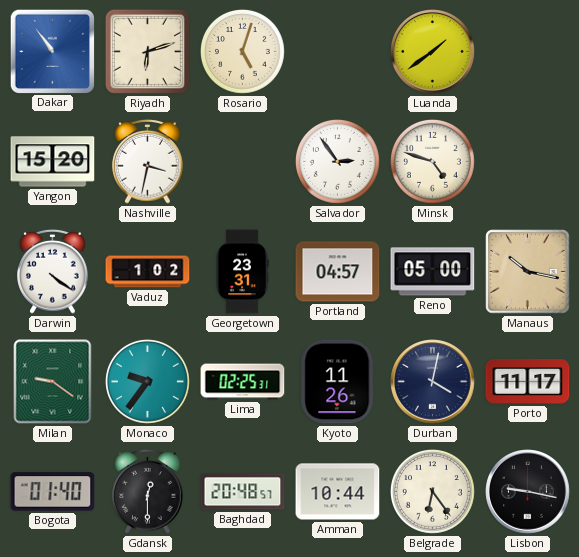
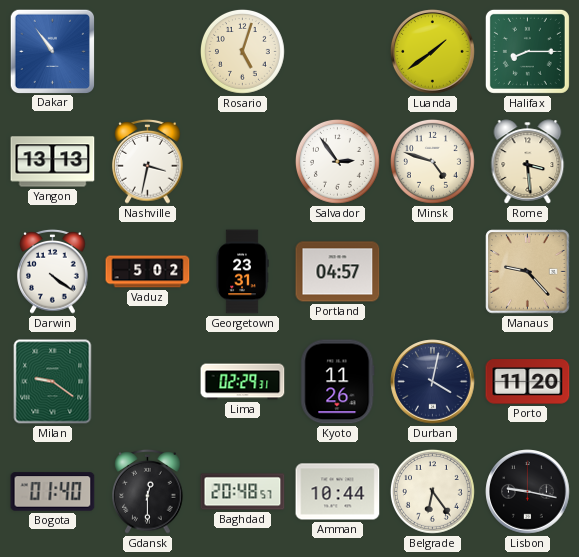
Riyadh: 6:12 -> none
Halifax: none -> 8:15
Yangon: 15:20 -> 13:13
Rome: none -> 3:29
Vaduz: 1:02 -> 5:02
Reno: 05:00 -> none
Manaus: 10:17 -> 9:23
Monaco: 9:36 -> none
Lima: 02:25 -> 02:29
Porto: 11:17 -> 11:20
